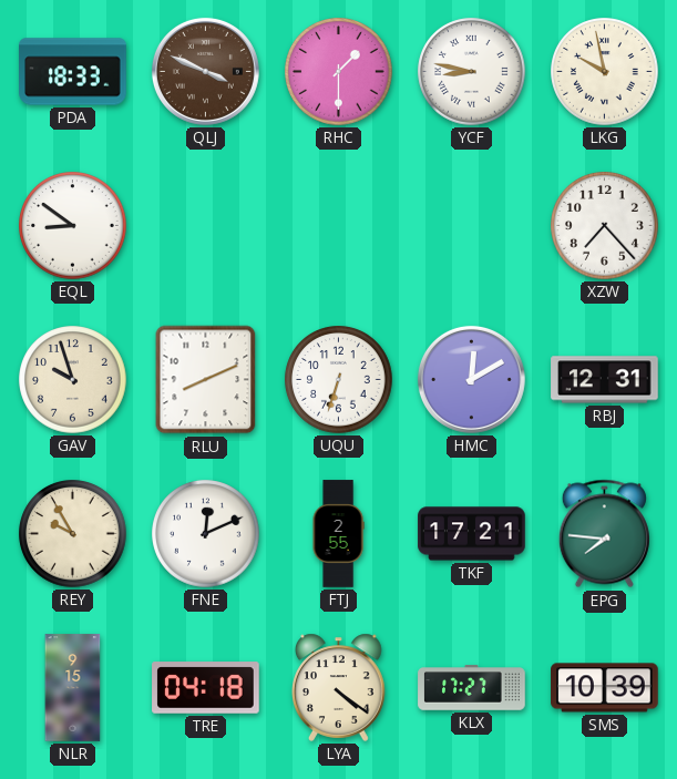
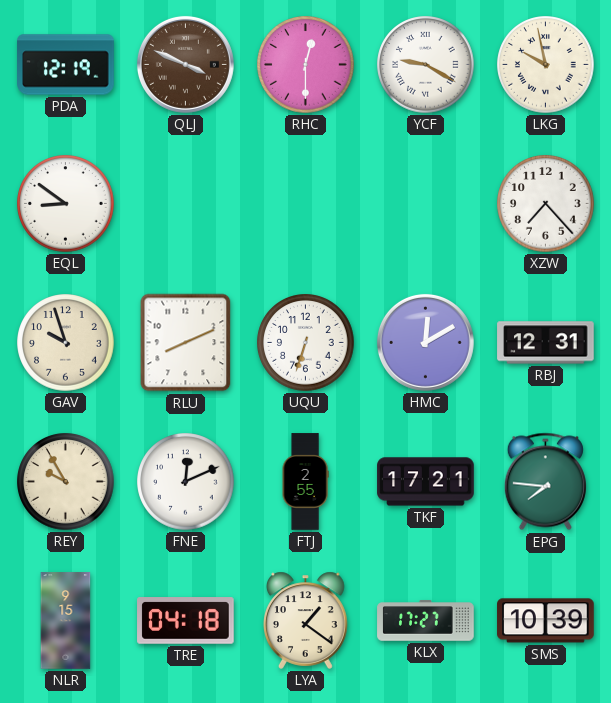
PDA: 18:33 -> 12:19
RHC: 1:30 -> 12:30
YCF: 8:47 -> 9:20
LYA: 4:21 -> 1:21
